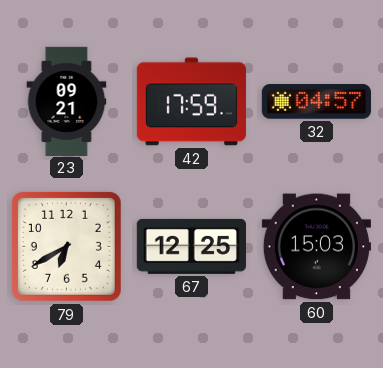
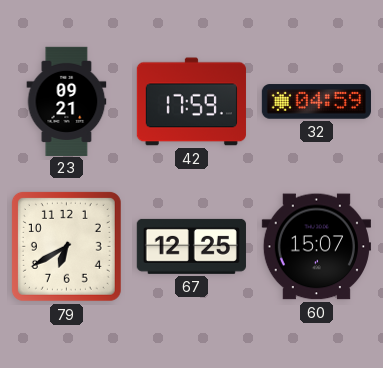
32: 04:57 -> 04:59
60: 15:03 -> 15:07
